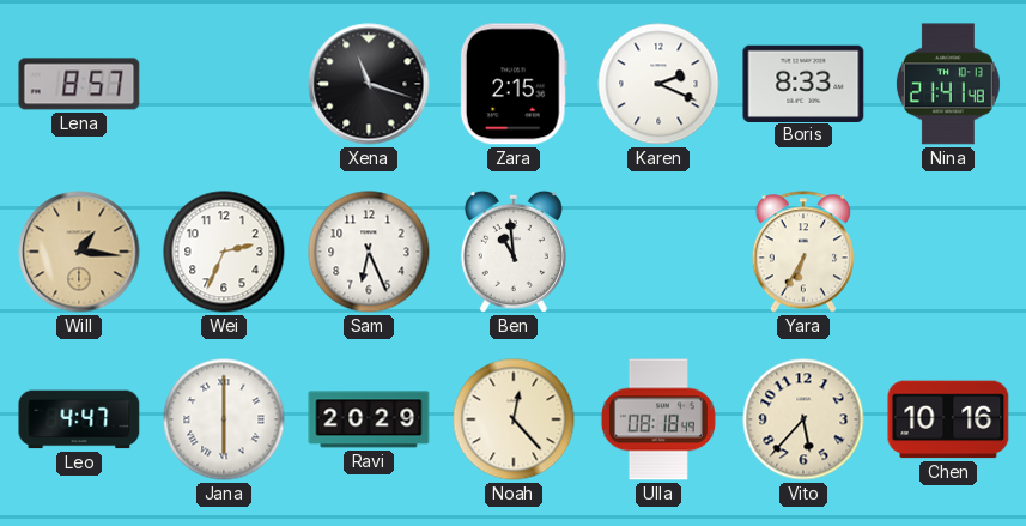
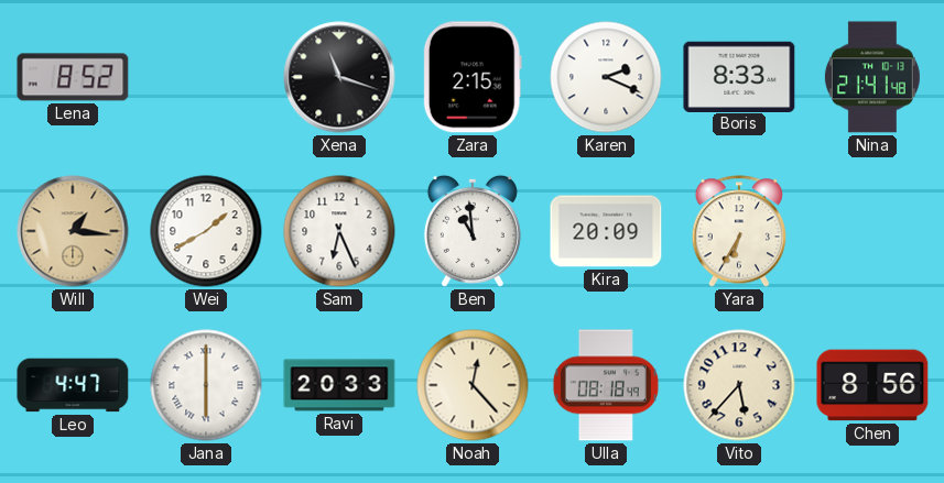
Lena: 8:57 -> 8:52
Wei: 2:34 -> 1:40
Kira: none -> 20:09
Ravi: 20:29 -> 20:33
Chen: 10:16 -> 8:56
